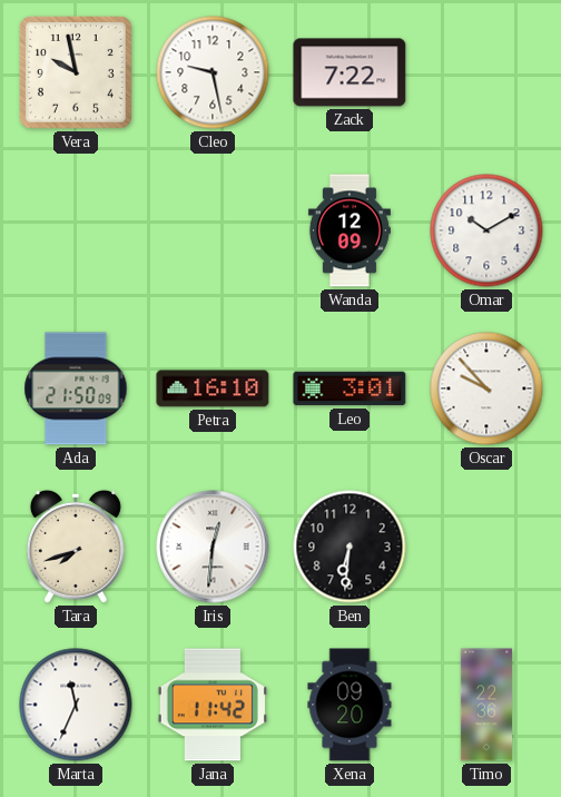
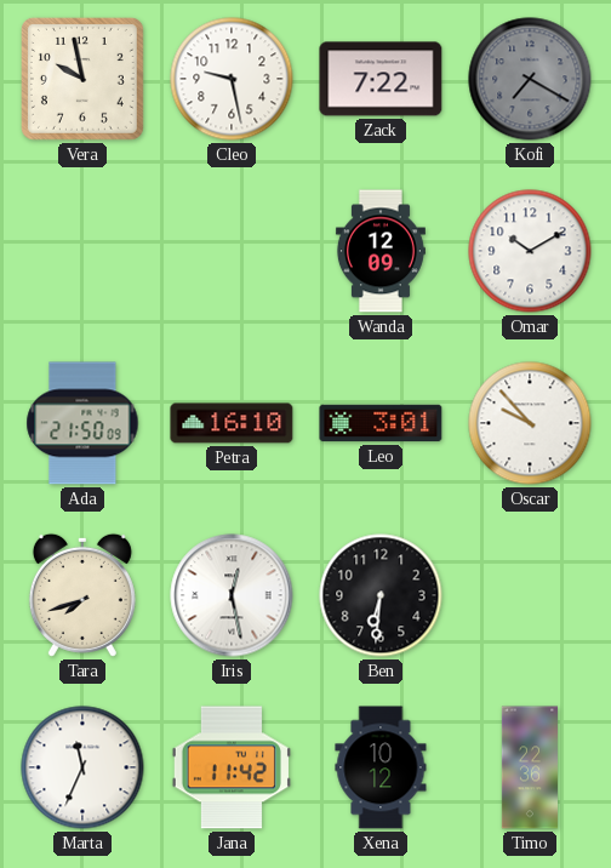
Kofi: none -> 7:20
Iris: 12:31 -> 12:28
Xena: 09:20 -> 10:12
